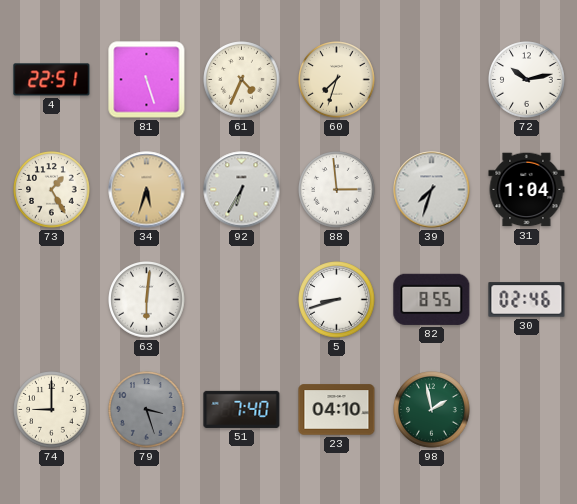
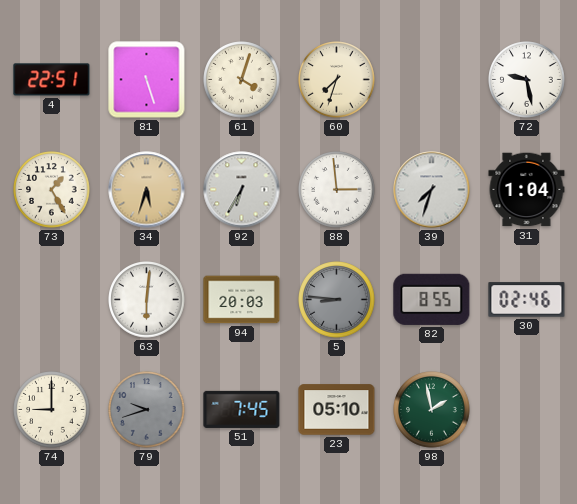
61: 4:34 -> 4:03
72: 10:13 -> 9:28
94: none -> 20:03
5: 8:42 -> 8:46
5 dial: white -> grey
79: 3:27 -> 9:42
51: 7:40 -> 7:45
23: 04:10 -> 05:10
